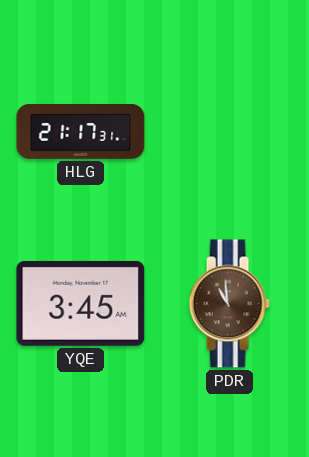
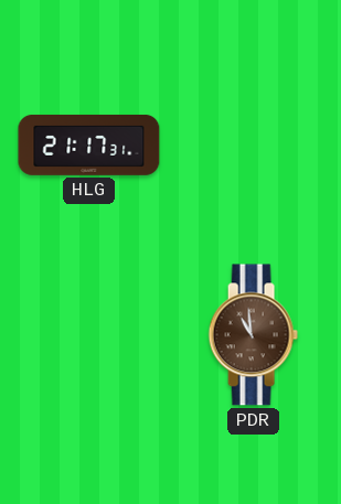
YQE: 3:45 -> none
